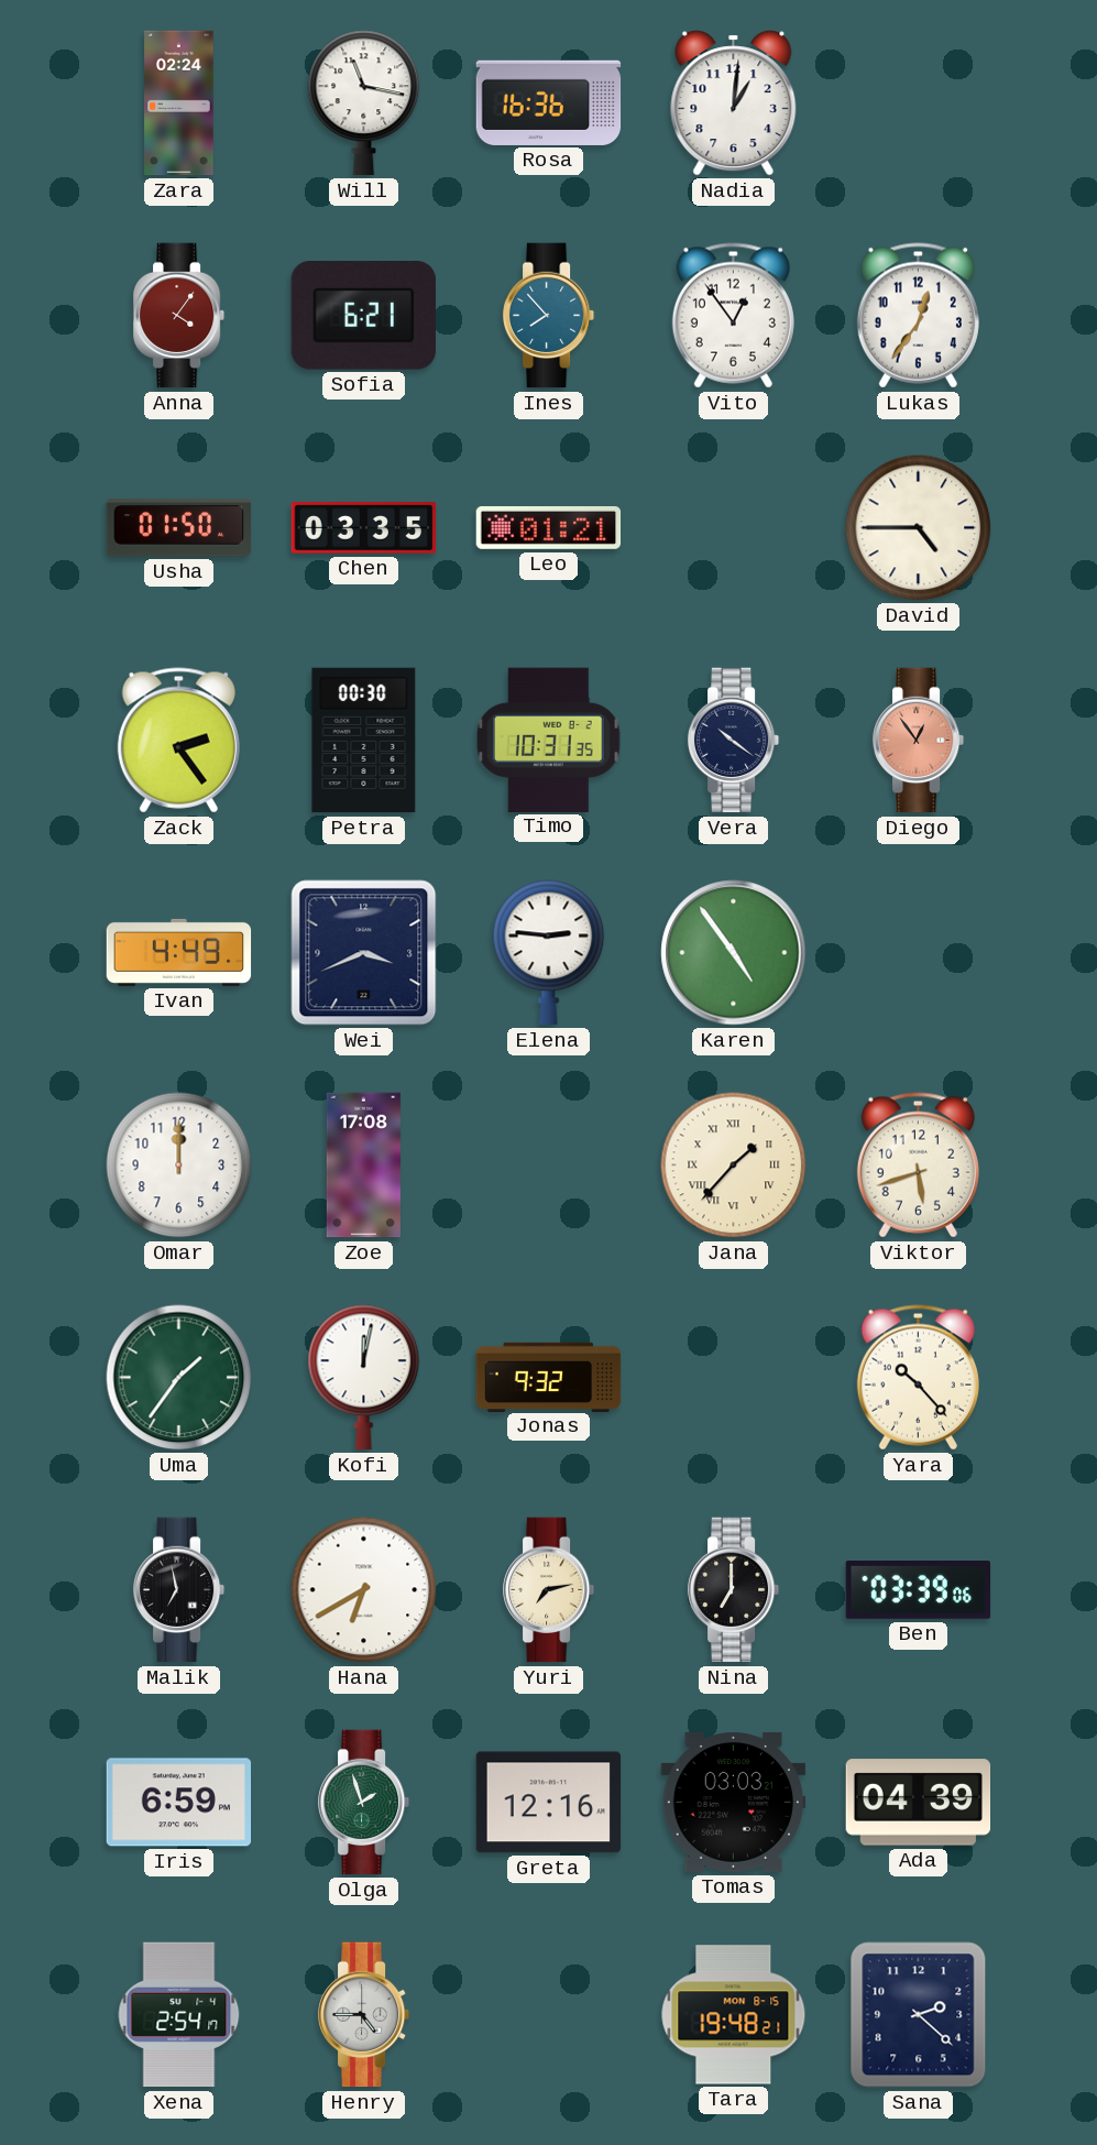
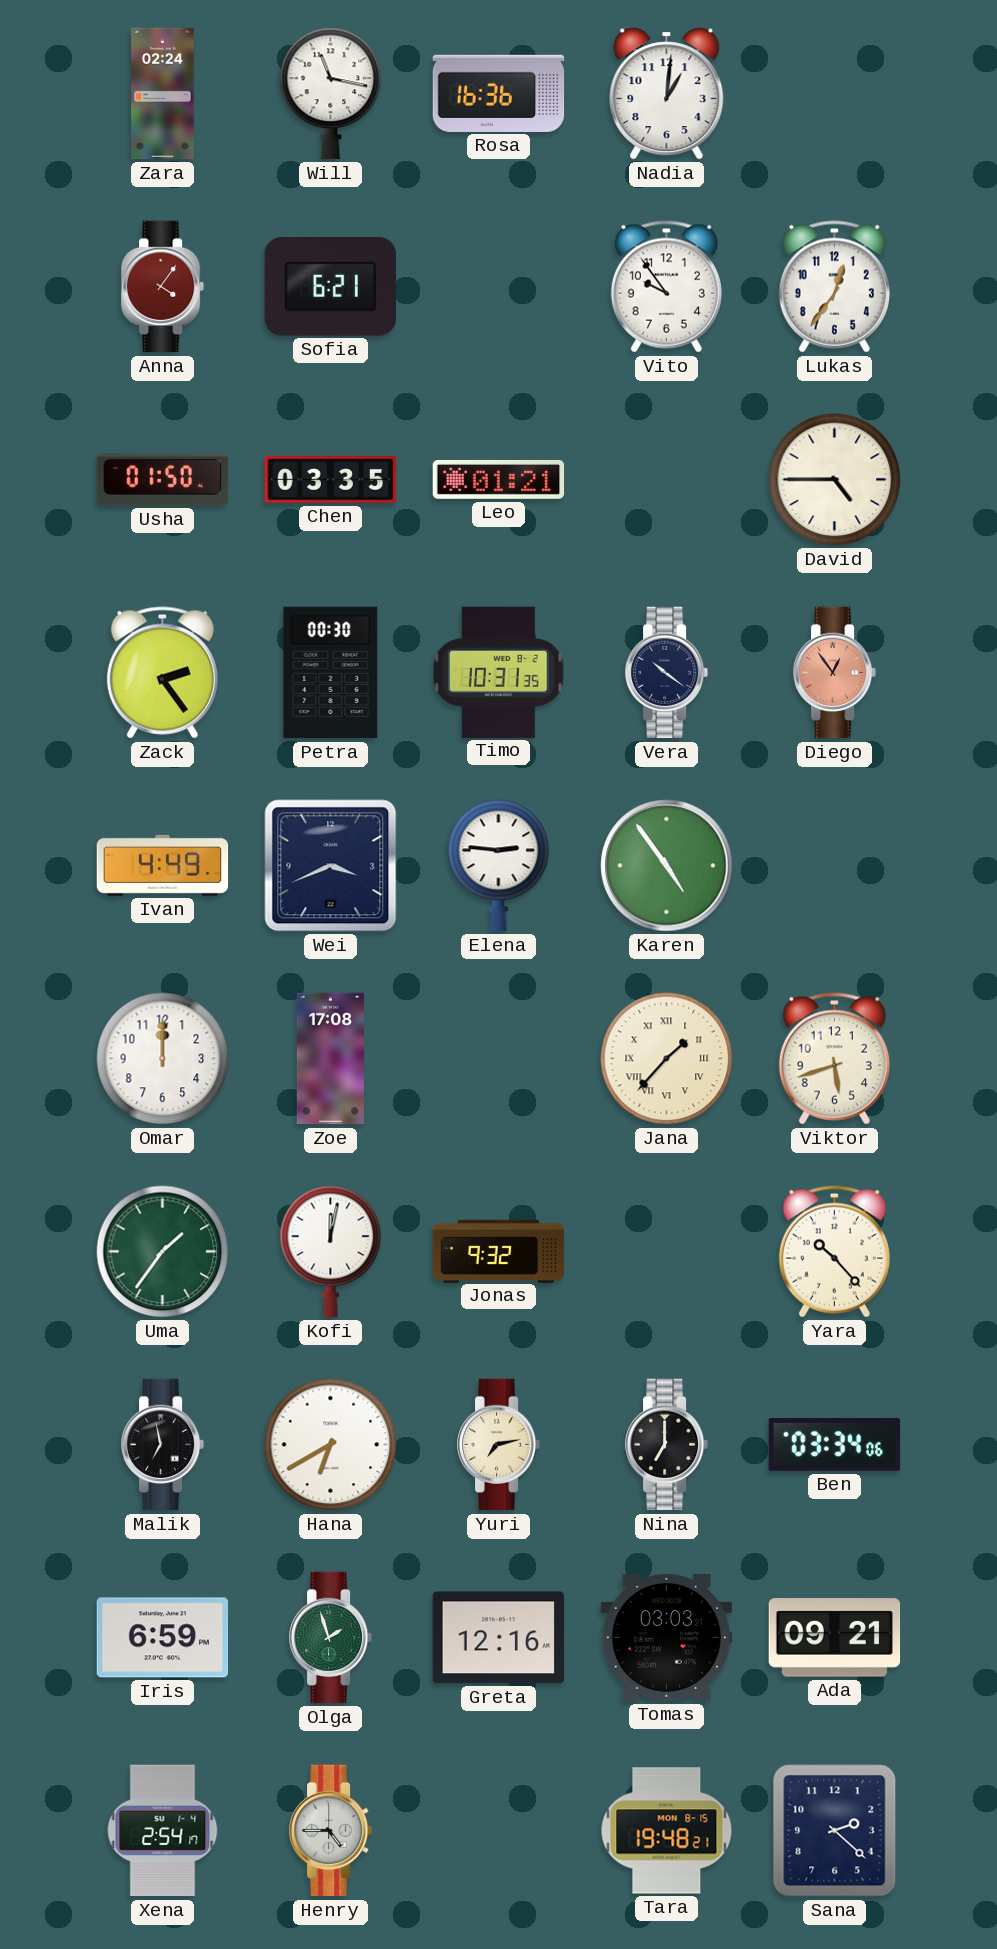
Ines: 7:53 -> none
Vito: 12:54 -> 9:54
Ben: 03:39 -> 03:34
Ada: 04:39 -> 09:21
